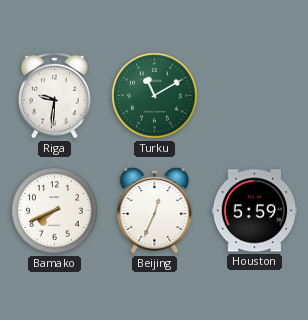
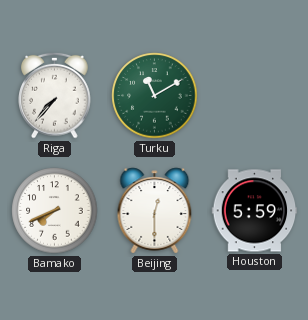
Riga: 9:31 -> 7:37
Beijing: 12:34 -> 12:30
